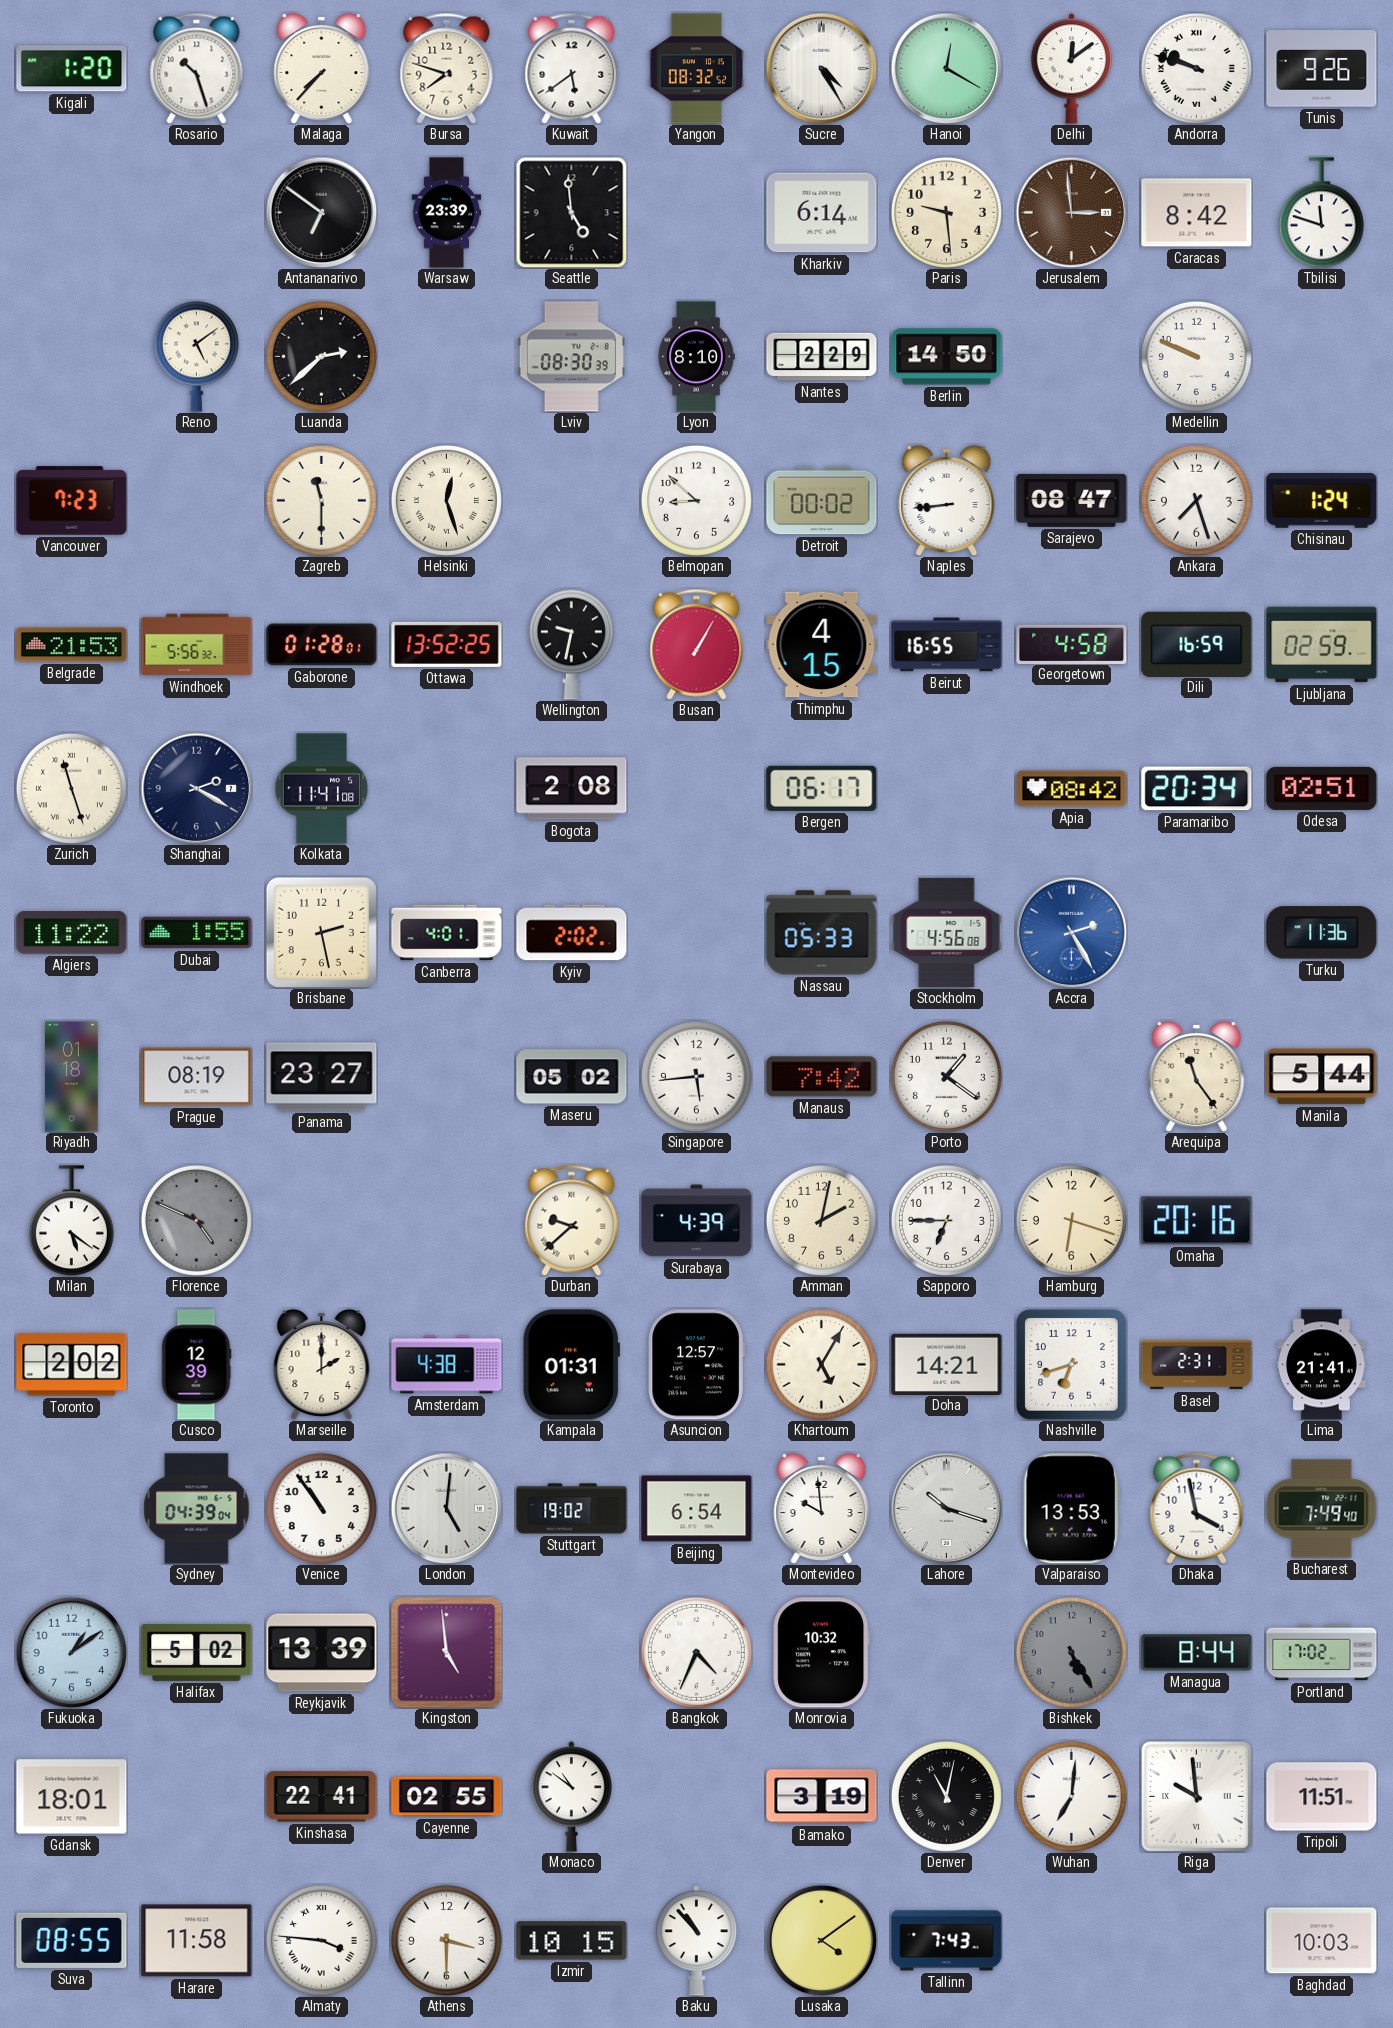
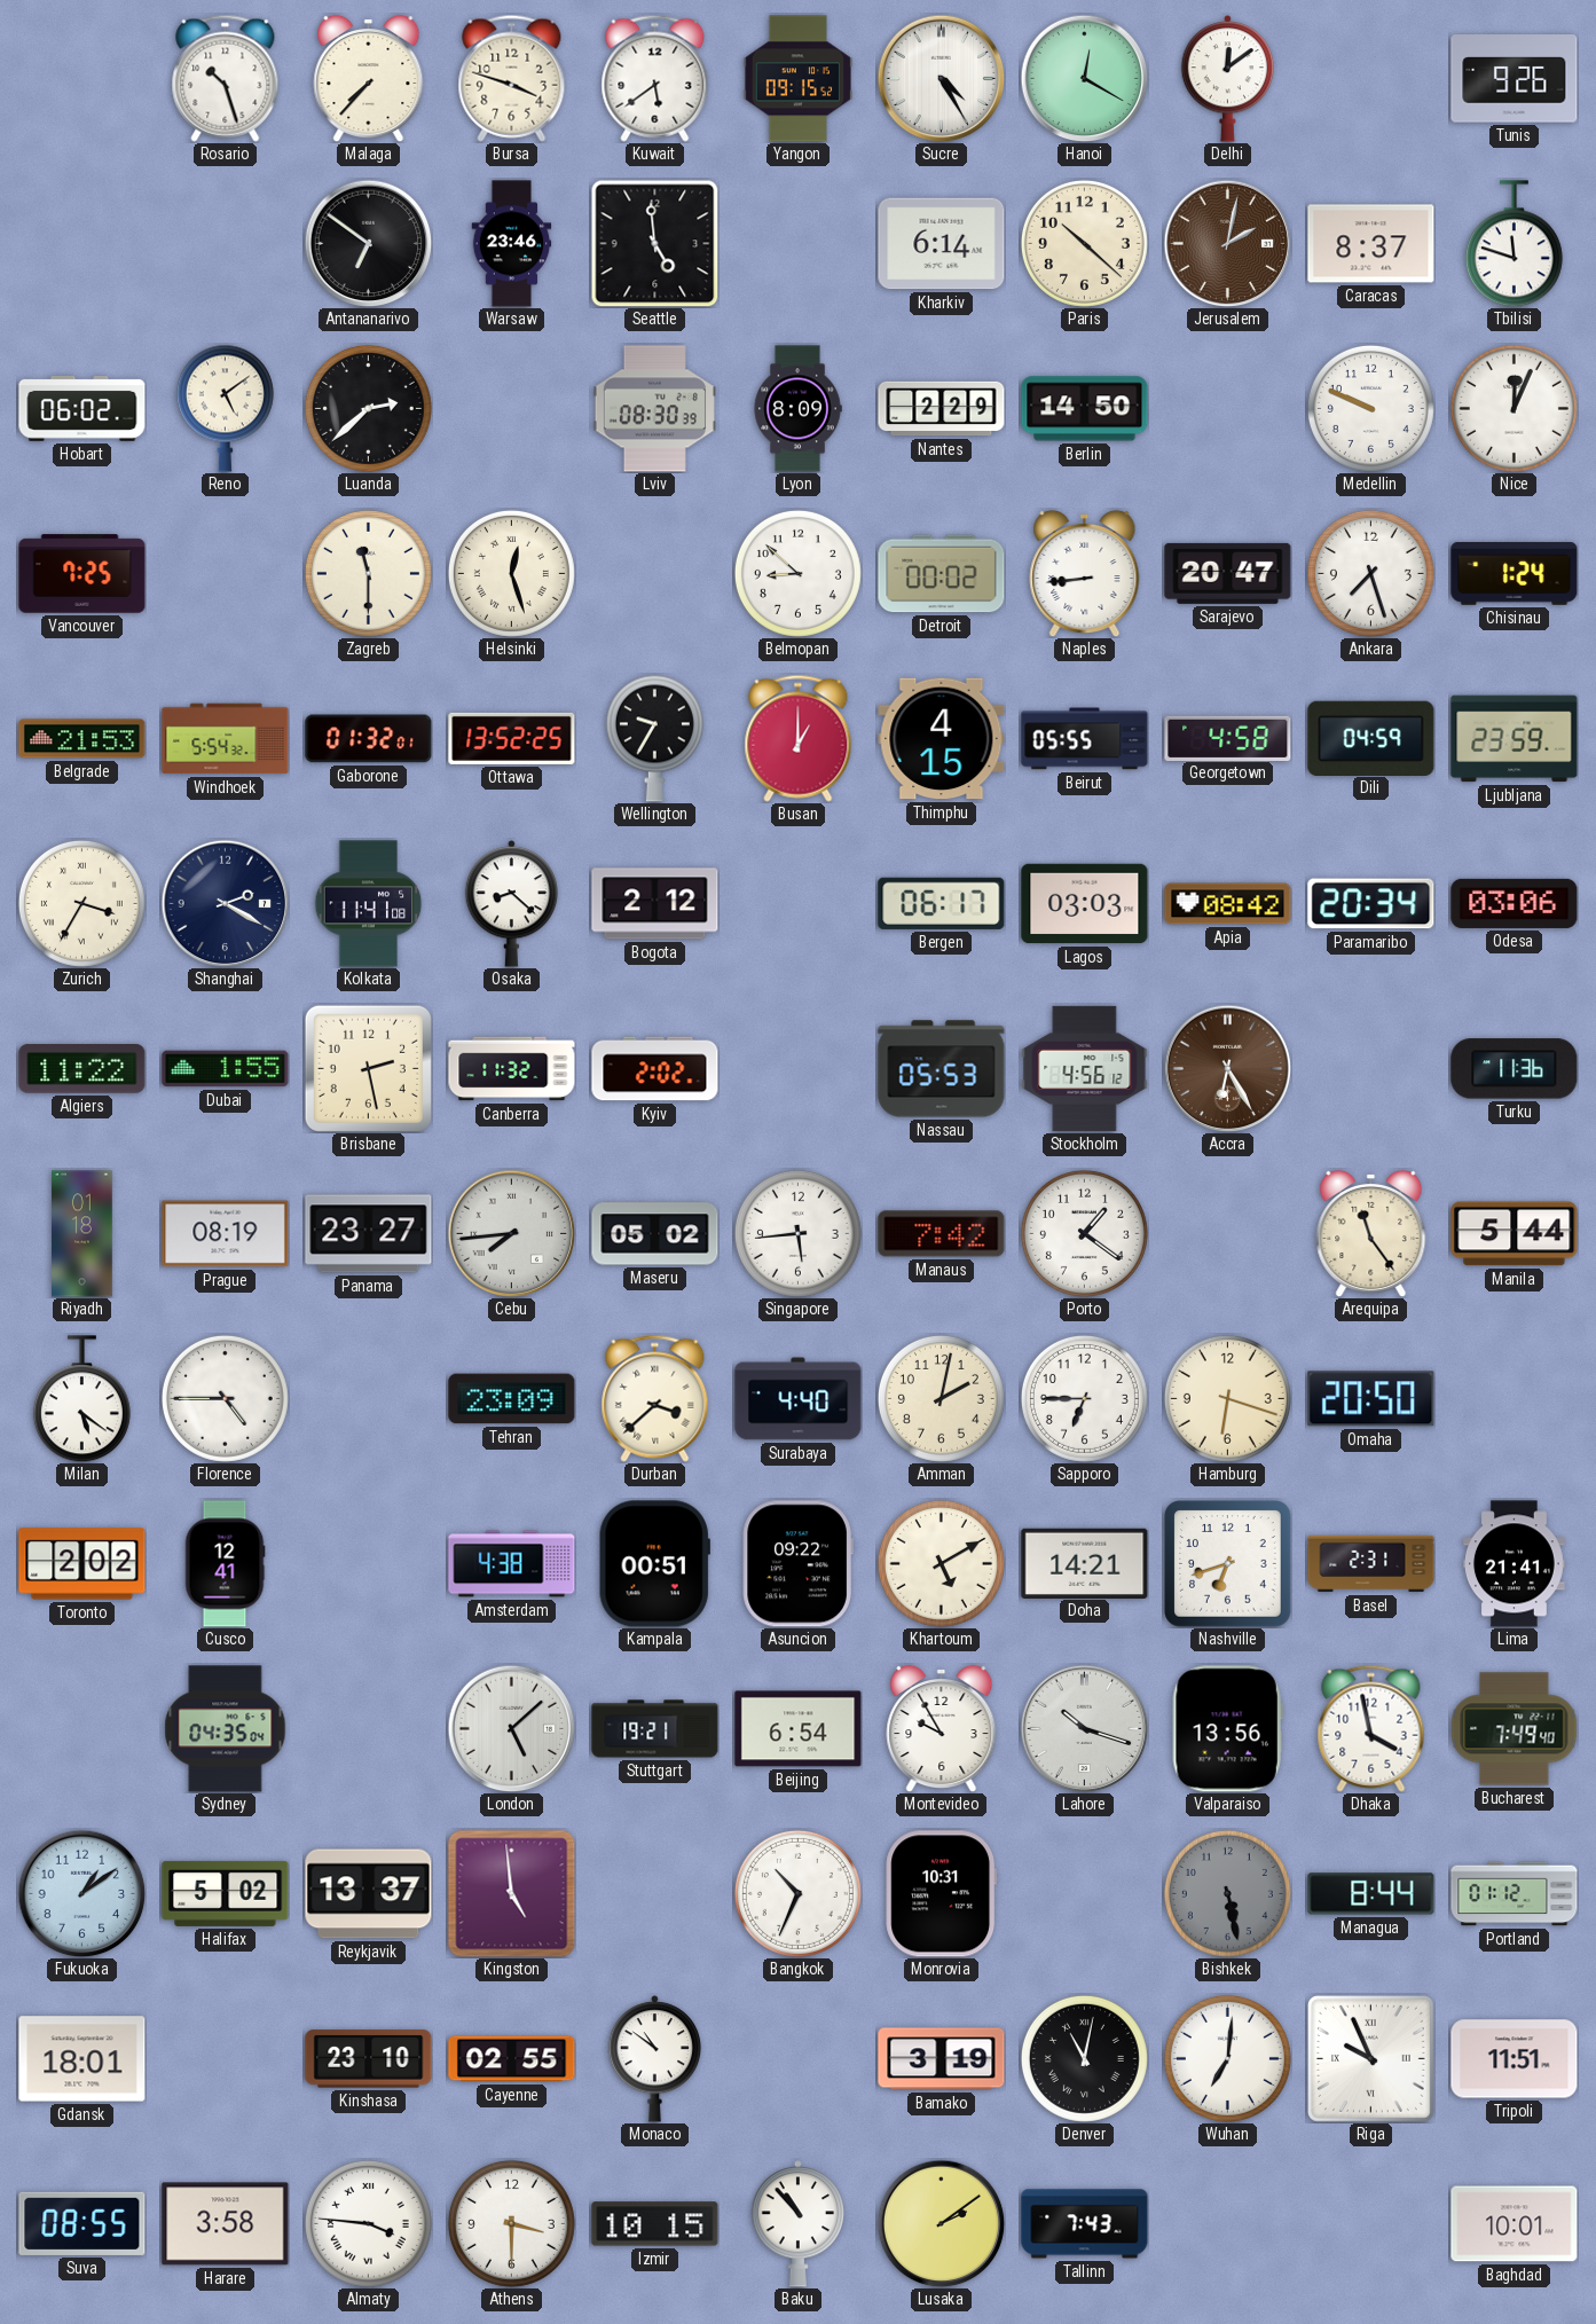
Kigali: 1:20 -> none
Bursa: 7:48 -> 3:48
Yangon: 08:32 -> 09:15
Andorra: 9:48 -> none
Warsaw: 23:39 -> 23:46
Paris: 9:29 -> 10:22
Jerusalem: 2:59 -> 2:02
Caracas: 8:42 -> 8:37
Hobart: none -> 06:02
Lyon: 8:10 -> 8:09
Nice: none -> 12:04
Vancouver: 7:23 -> 7:25
Sarajevo: 08:47 -> 20:47
Windhoek: 5:56 -> 5:54
Gaborone: 01:28 -> 01:32
Wellington: 9:32 -> 9:35
Busan: 1:05 -> 1:00
Beirut: 16:55 -> 05:55
Dili: 16:59 -> 04:59
Ljubljana: 02:59 -> 23:59
Zurich: 11:27 -> 3:35
Osaka: none -> 8:22
Bogota: 2:08 -> 2:12
Lagos: none -> 03:03
Odesa: 02:51 -> 03:06
Canberra: 4:01 -> 11:32
Nassau: 05:33 -> 05:53
Stockholm: 4:56:08 -> 4:56:12
Accra: 2:25 -> 6:25
Accra dial: blue -> brown
Cebu: none -> 7:44
Florence: 4:49 -> 4:45
Florence dial: grey -> white
Tehran: none -> 23:09
Durban: 9:38 -> 3:38
Surabaya: 4:39 -> 4:40
Omaha: 20:16 -> 20:50
Cusco: 12:39 -> 12:41
Marseille: 2:00 -> none
Kampala: 01:31 -> 00:51
Asuncion: 12:57 -> 09:22
Khartoum: 5:05 -> 5:10
Sydney: 04:39 -> 04:35
Venice: 10:54 -> none
London: 5:01 -> 5:08
Stuttgart: 19:02 -> 19:21
Montevideo: 9:59 -> 9:55
Valparaiso: 13:53 -> 13:56
Reykjavik: 13:39 -> 13:37
Bangkok: 4:34 -> 10:34
Monrovia: 10:32 -> 10:31
Bishkek: 5:25 -> 5:28
Portland: 17:02 -> 01:12
Kinshasa: 22:41 -> 23:10
Riga: 9:59 -> 9:56
Harare: 11:58 -> 3:58
Lusaka: 4:09 -> 2:09
Baghdad: 10:03 -> 10:01
